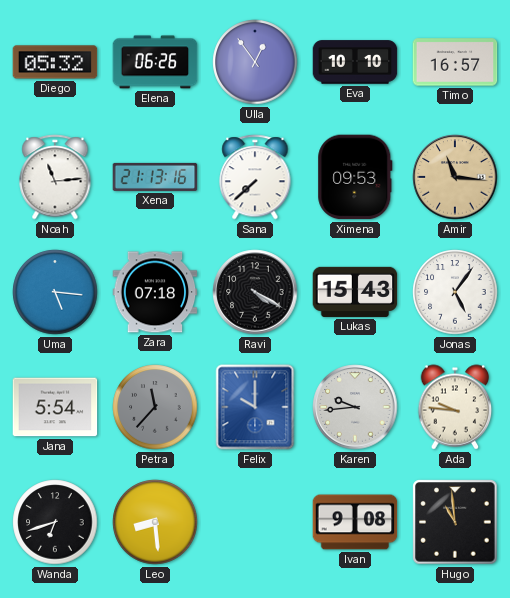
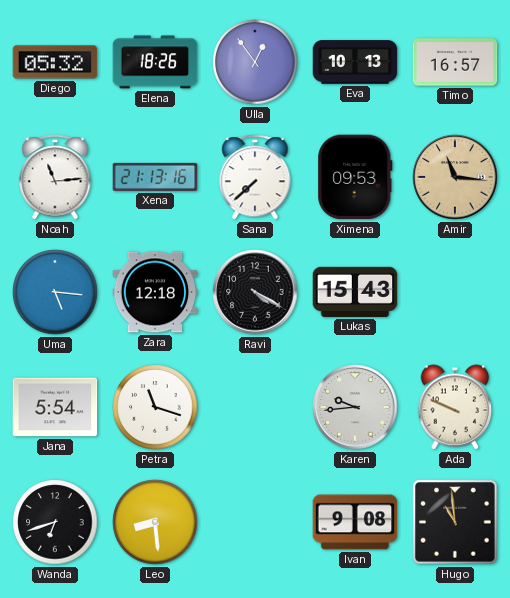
Elena: 06:26 -> 18:26
Eva: 10:10 -> 10:13
Zara: 07:18 -> 12:18
Jonas: 5:06 -> none
Petra: 11:37 -> 11:18
Petra dial: grey -> white
Felix: 10:00 -> none
Ada: 9:46 -> 9:49
